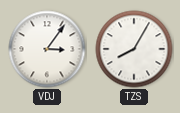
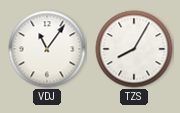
VDJ: 3:06 -> 11:06
